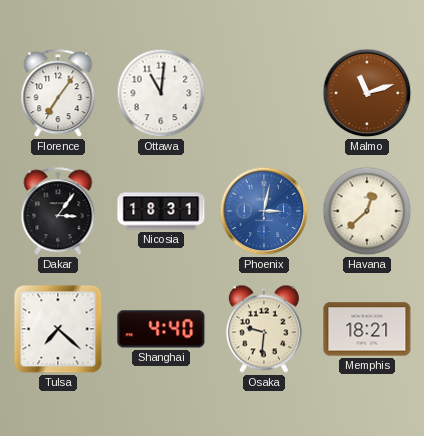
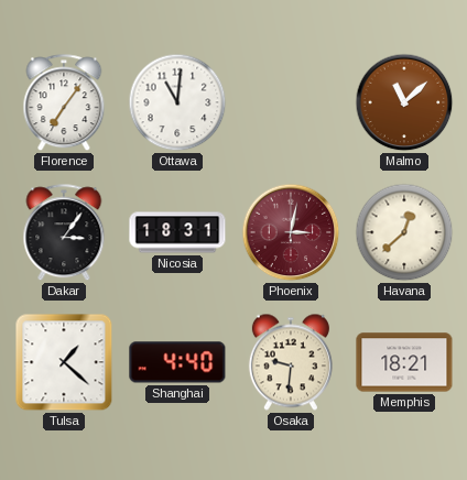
Malmo: 11:12 -> 11:08
Phoenix dial: blue -> burgundy
Tulsa: 7:22 -> 1:22
